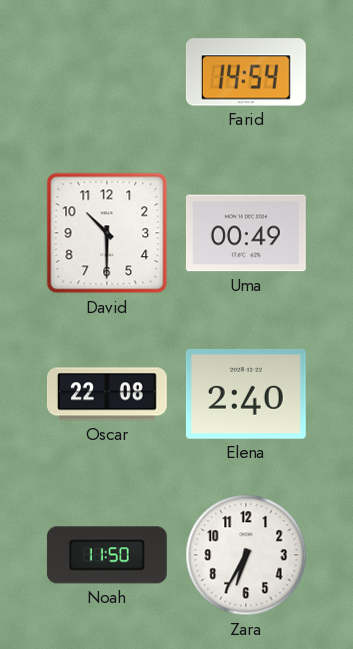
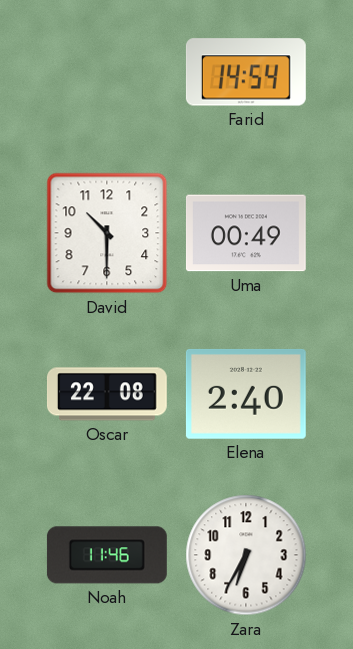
Noah: 11:50 -> 11:46
